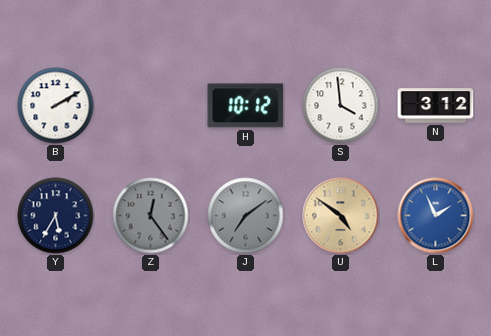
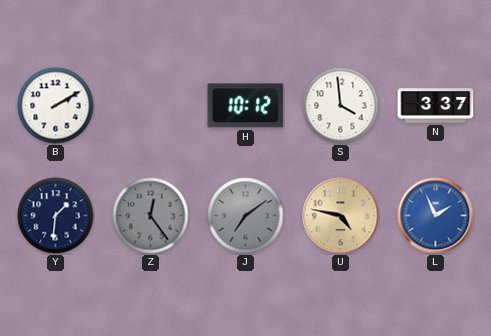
N: 3:12 -> 3:37
Y: 5:35 -> 1:31
U: 4:51 -> 4:47
